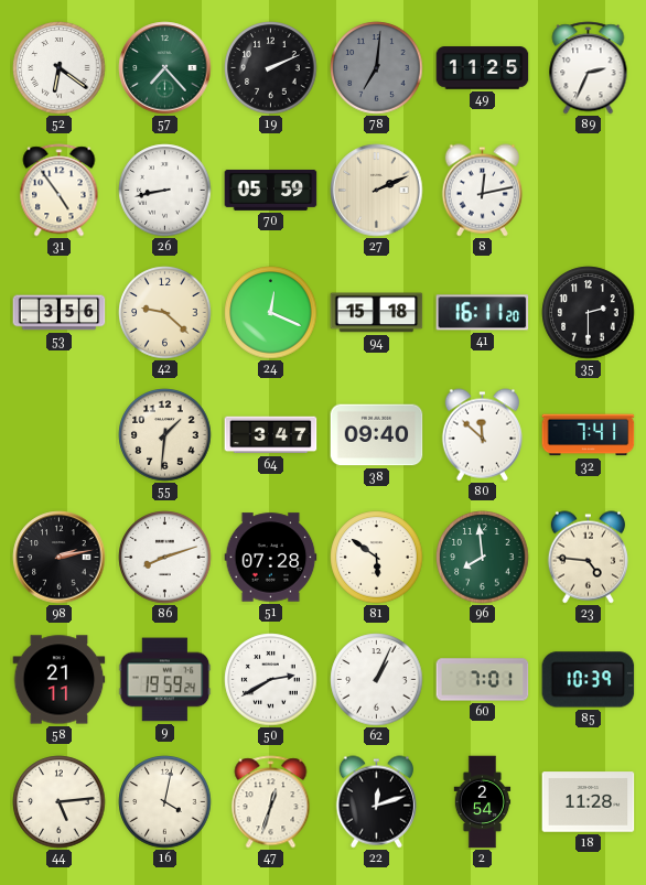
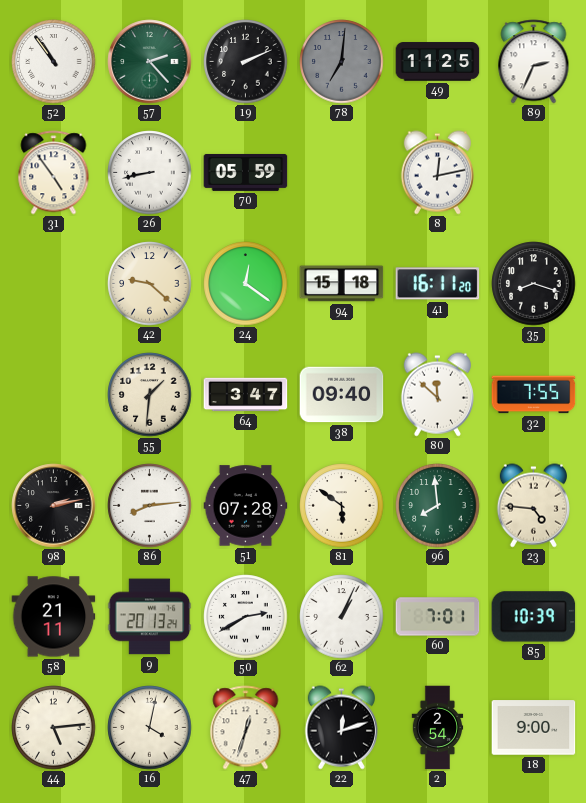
52: 6:21 -> 10:54
57: 7:23 -> 2:23
27: 2:11 -> none
53: 3:56 -> none
24: 12:19 -> 12:21
35: 2:30 -> 8:18
32: 7:41 -> 7:55
86: 8:12 -> 8:14
9: 19:59 -> 20:13
18: 11:28 -> 9:00
